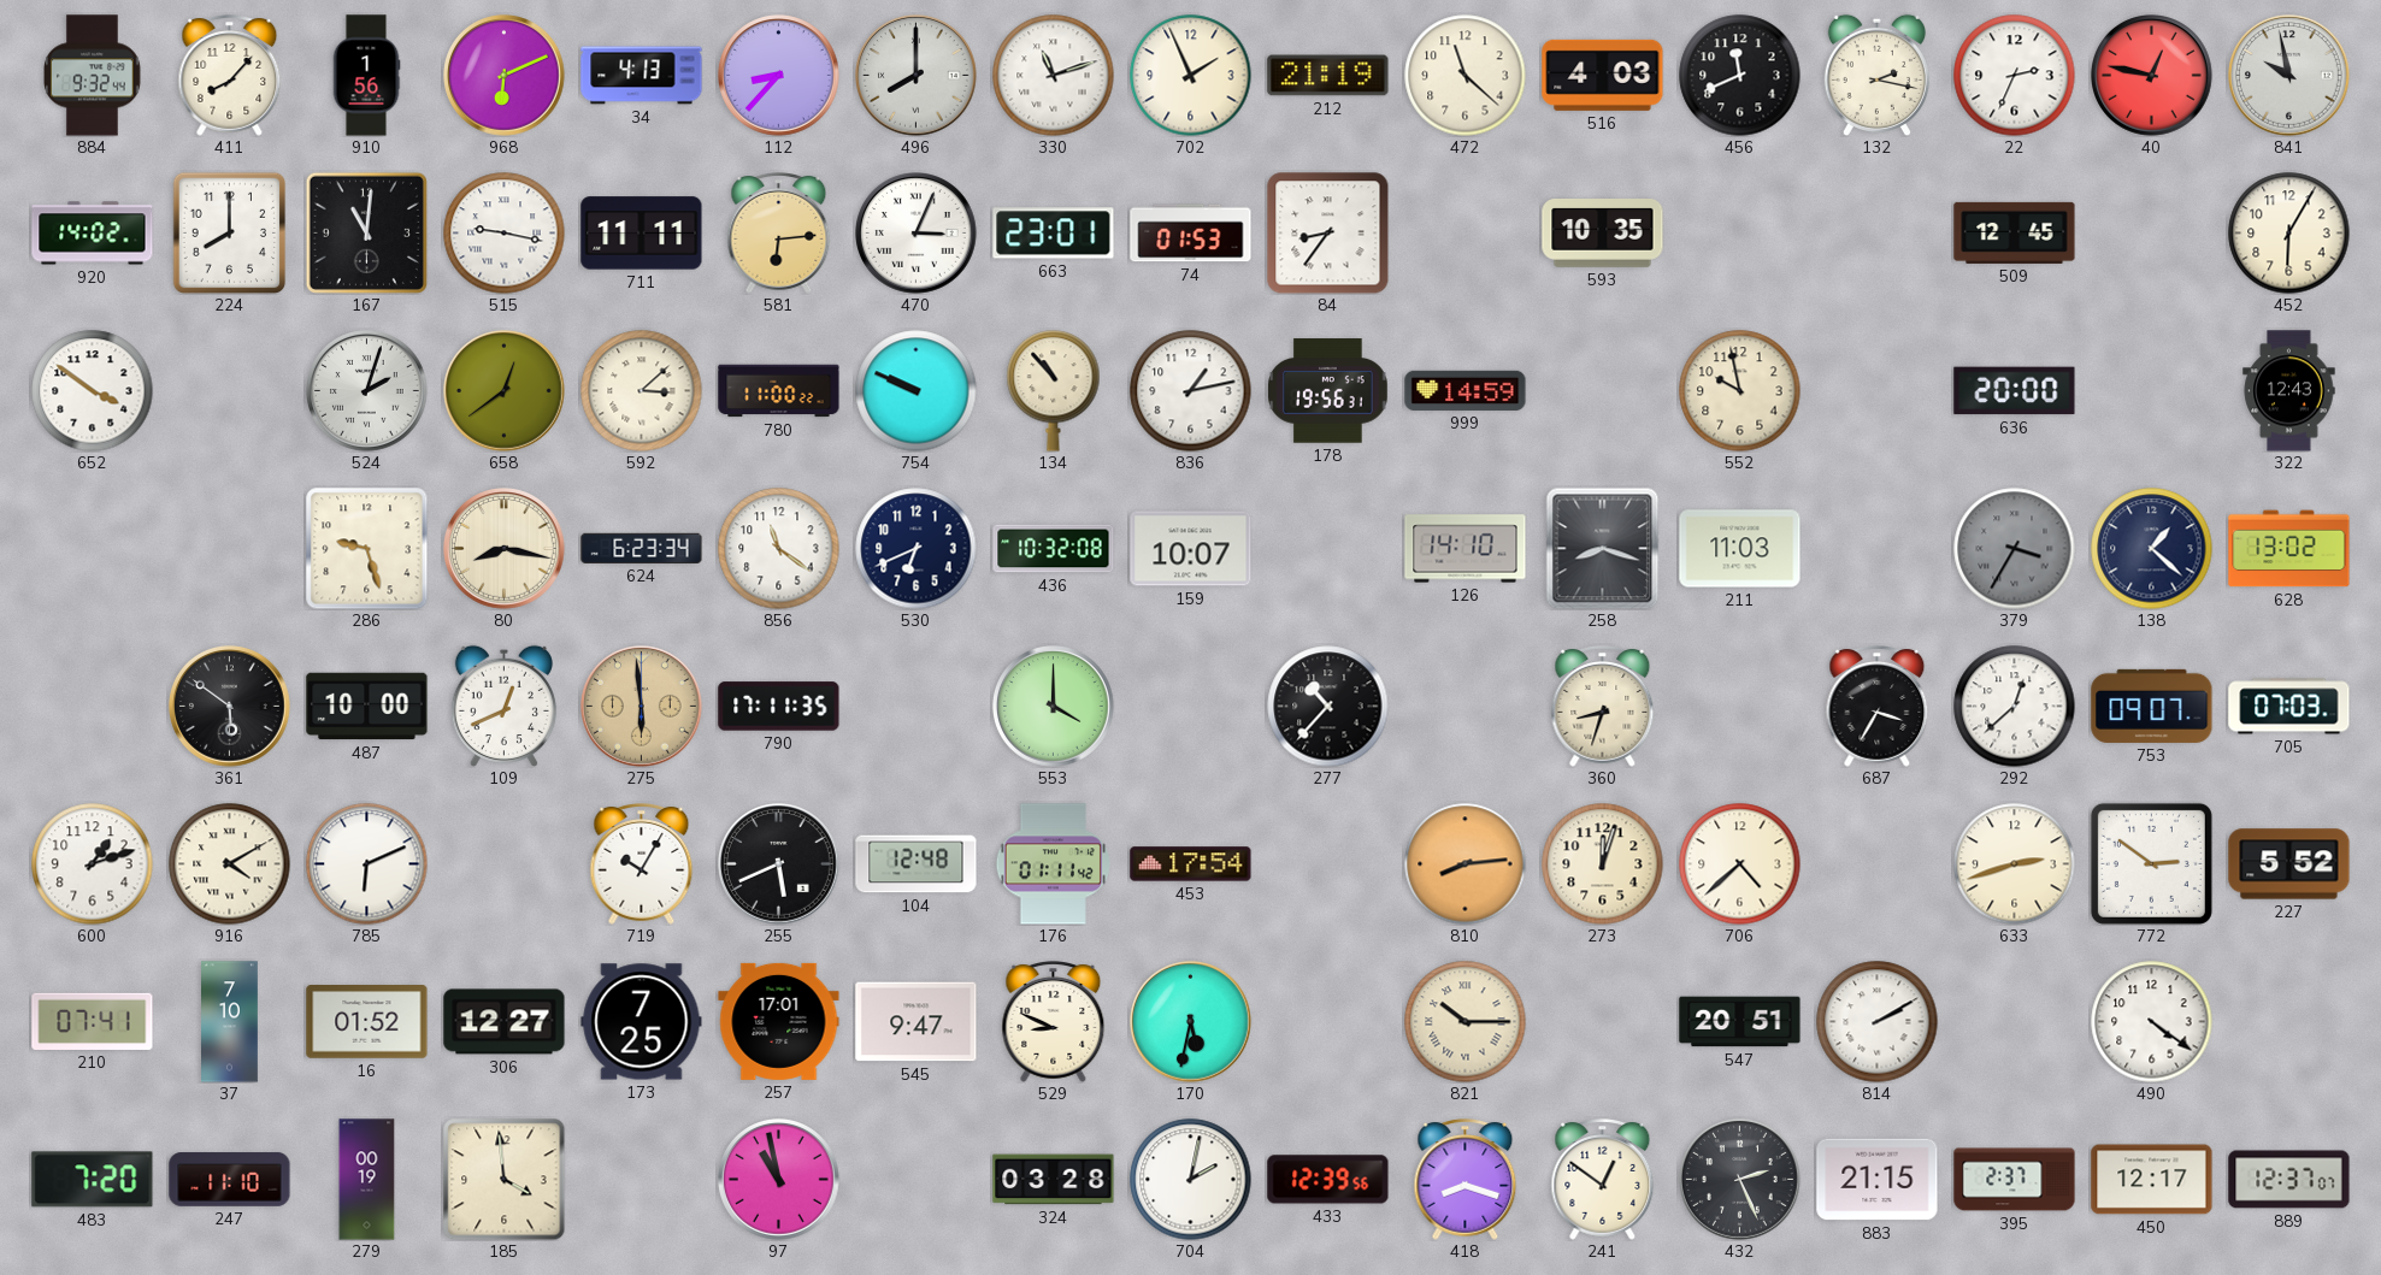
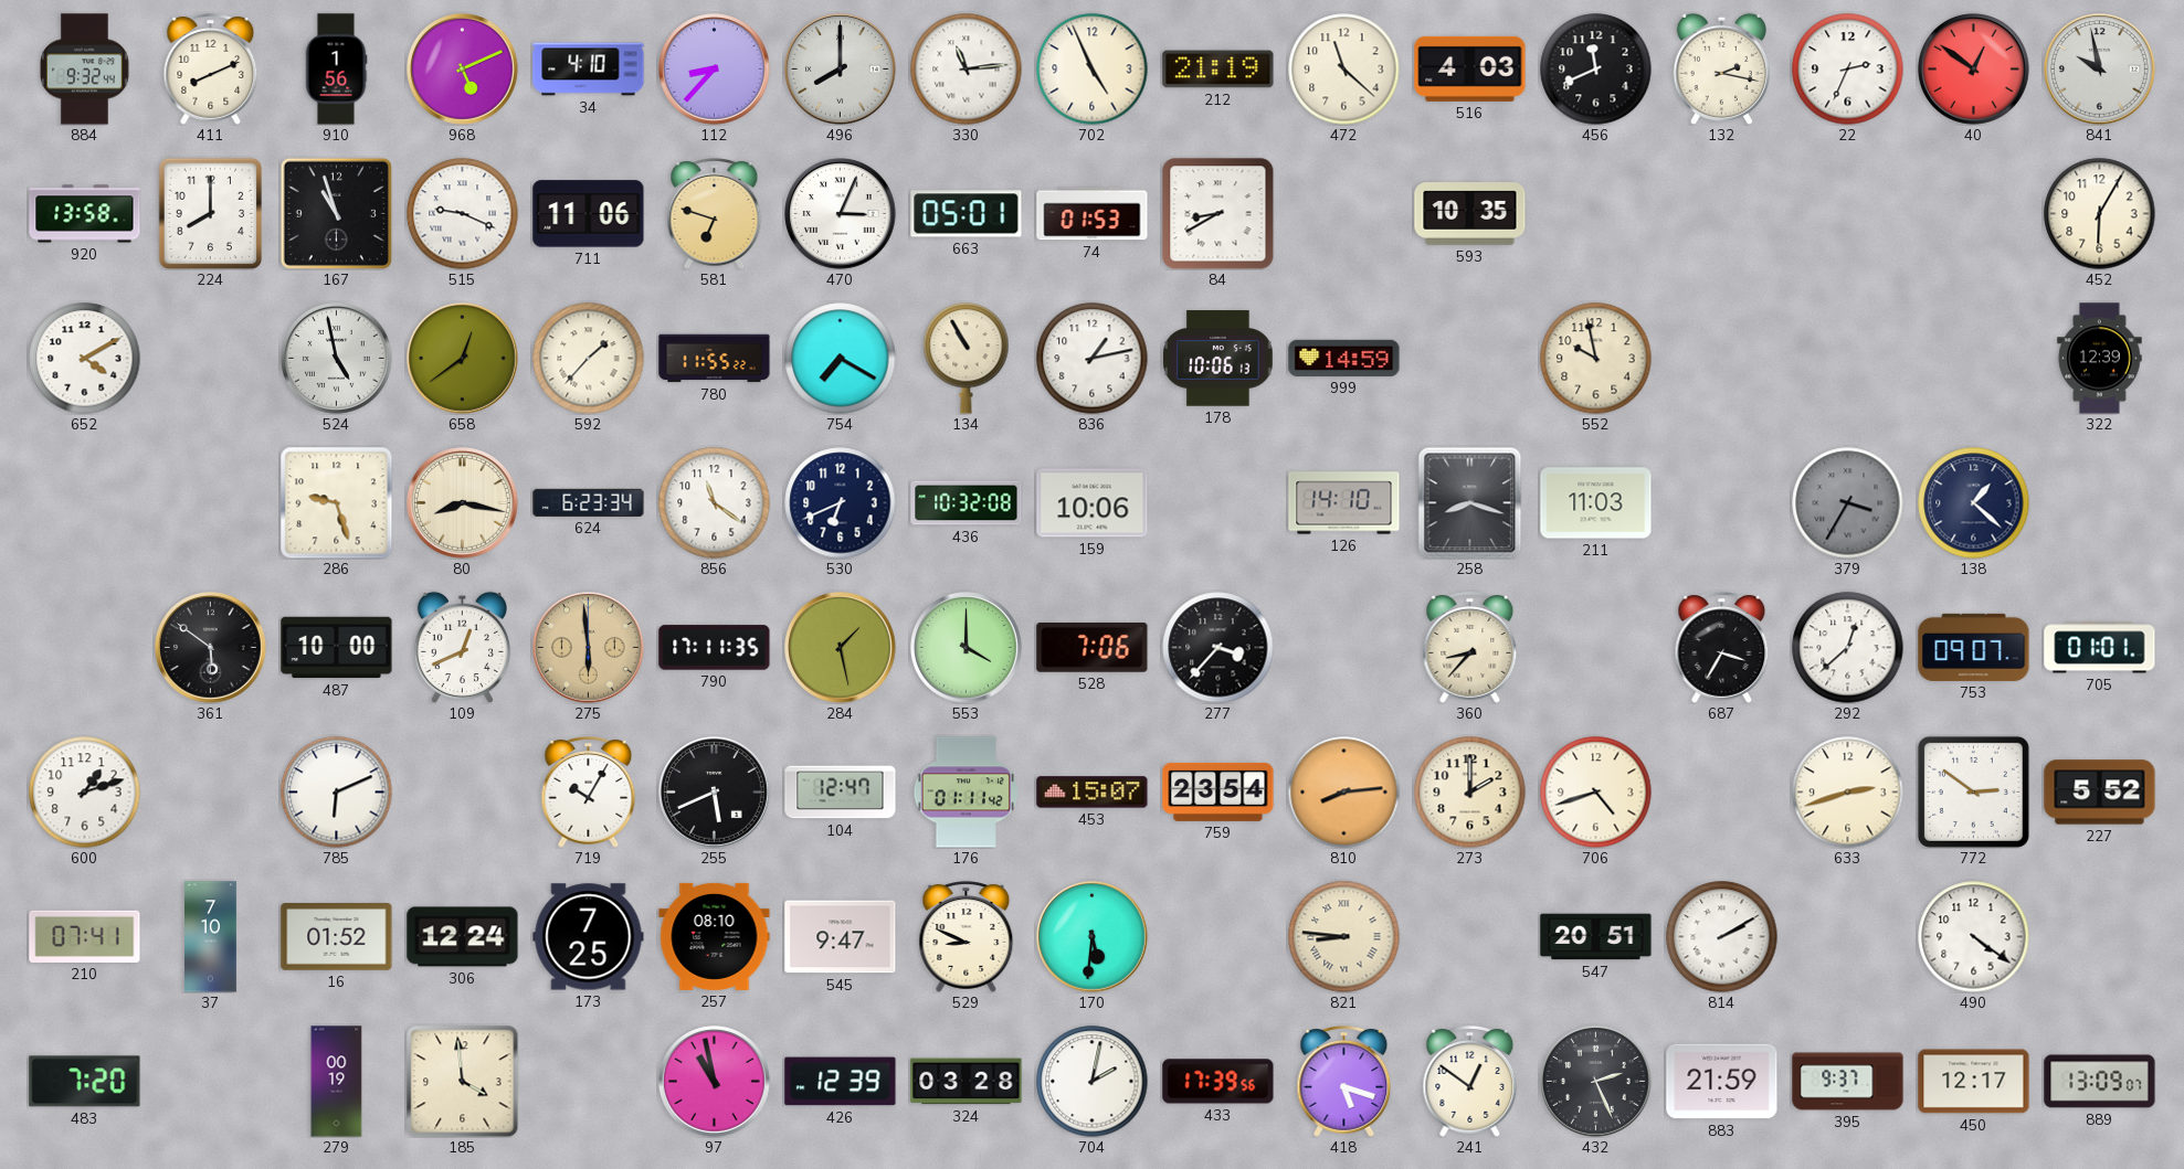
411: 8:07 -> 8:11
968: 6:11 -> 5:11
34: 4:13 -> 4:10
330: 11:12 -> 11:14
702: 1:56 -> 4:56
40: 12:47 -> 12:51
920: 14:02 -> 13:58
167: 11:01 -> 10:57
515: 9:17 -> 9:19
711: 11:11 -> 11:06
581: 6:14 -> 6:48
663: 23:01 -> 05:01
84: 8:36 -> 8:40
509: 12:45 -> none
652: 3:51 -> 4:10
524: 2:03 -> 4:58
592: 3:08 -> 1:37
780: 11:00 -> 11:55
754: 9:49 -> 7:20
134: 10:53 -> 10:55
178: 19:56 -> 10:06
636: 20:00 -> none
322: 12:43 -> 12:39
159: 10:07 -> 10:06
628: 13:02 -> none
284: none -> 1:28
528: none -> 7:06
277: 10:37 -> 3:37
360: 8:33 -> 8:37
705: 07:03 -> 01:01
916: 4:10 -> none
104: 12:48 -> 12:47
453: 17:54 -> 15:07
759: none -> 23:54
273: 12:03 -> 2:00
706: 4:38 -> 4:42
306: 12:27 -> 12:24
257: 17:01 -> 08:10
170: 5:32 -> 5:31
821: 10:15 -> 8:46
247: 11:10 -> none
426: none -> 12:39
433: 12:39 -> 17:39
418: 8:18 -> 5:18
883: 21:15 -> 21:59
395: 2:37 -> 9:37
889: 12:37 -> 13:09
